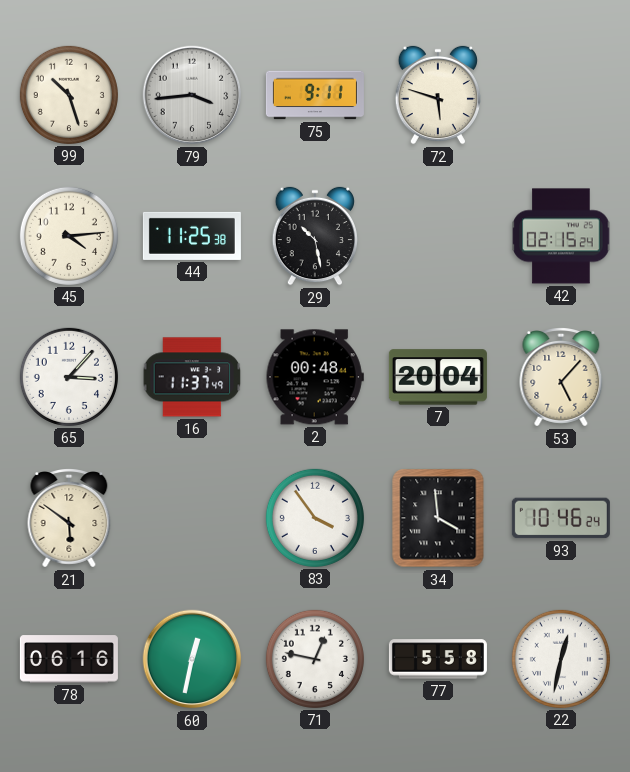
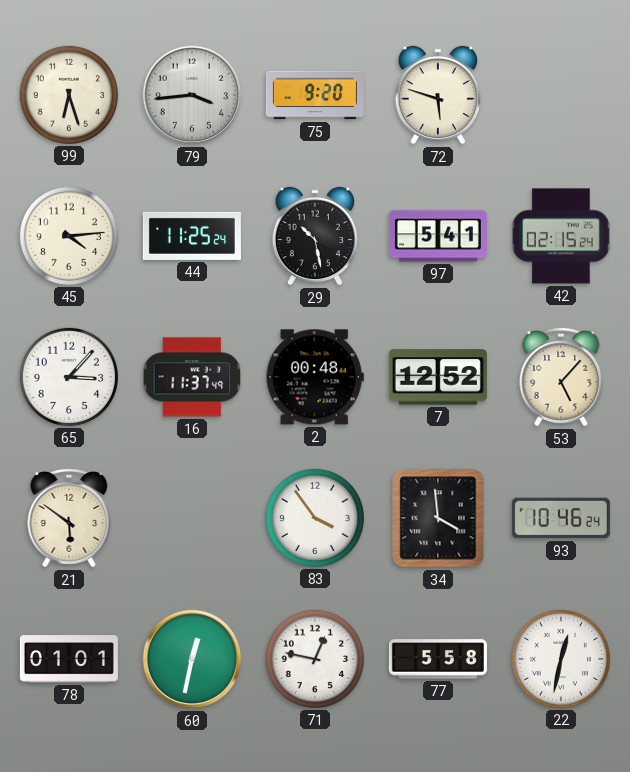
99: 10:27 -> 6:27
75: 9:11 -> 9:20
44: 11:25:38 -> 11:25:24
97: none -> 5:41
7: 20:04 -> 12:52
78: 06:16 -> 01:01
